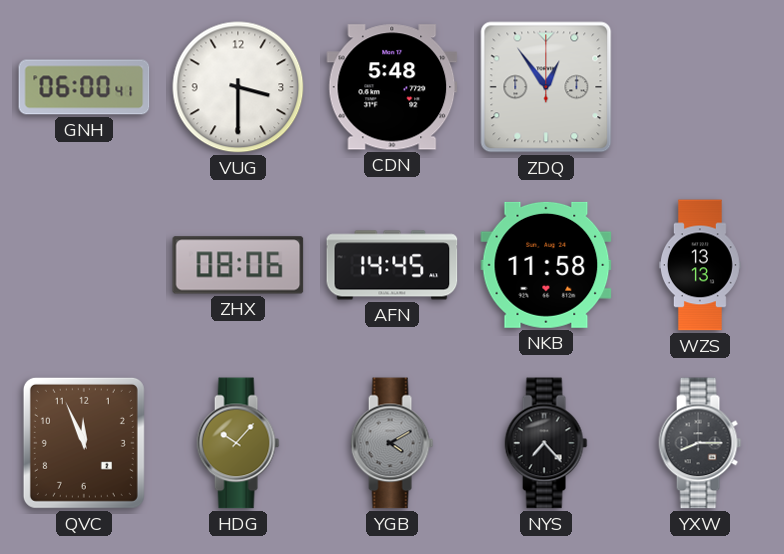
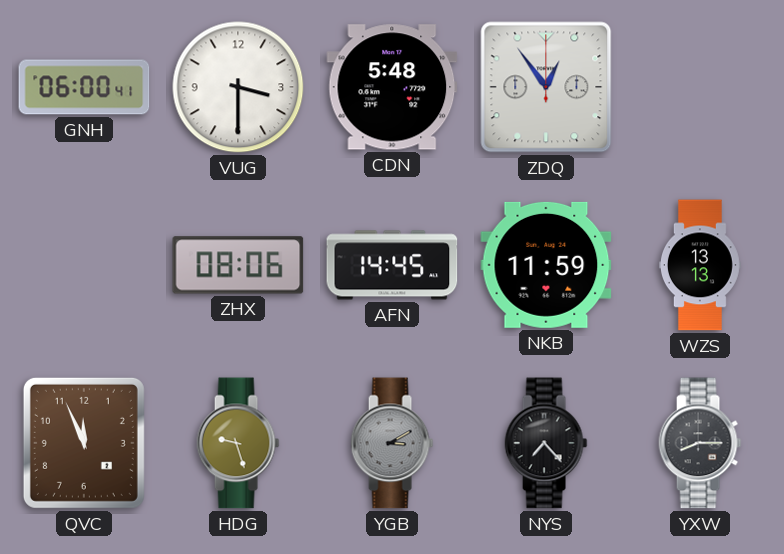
NKB: 11:58 -> 11:59
HDG: 10:07 -> 9:27
YGB: 4:10 -> 3:10
